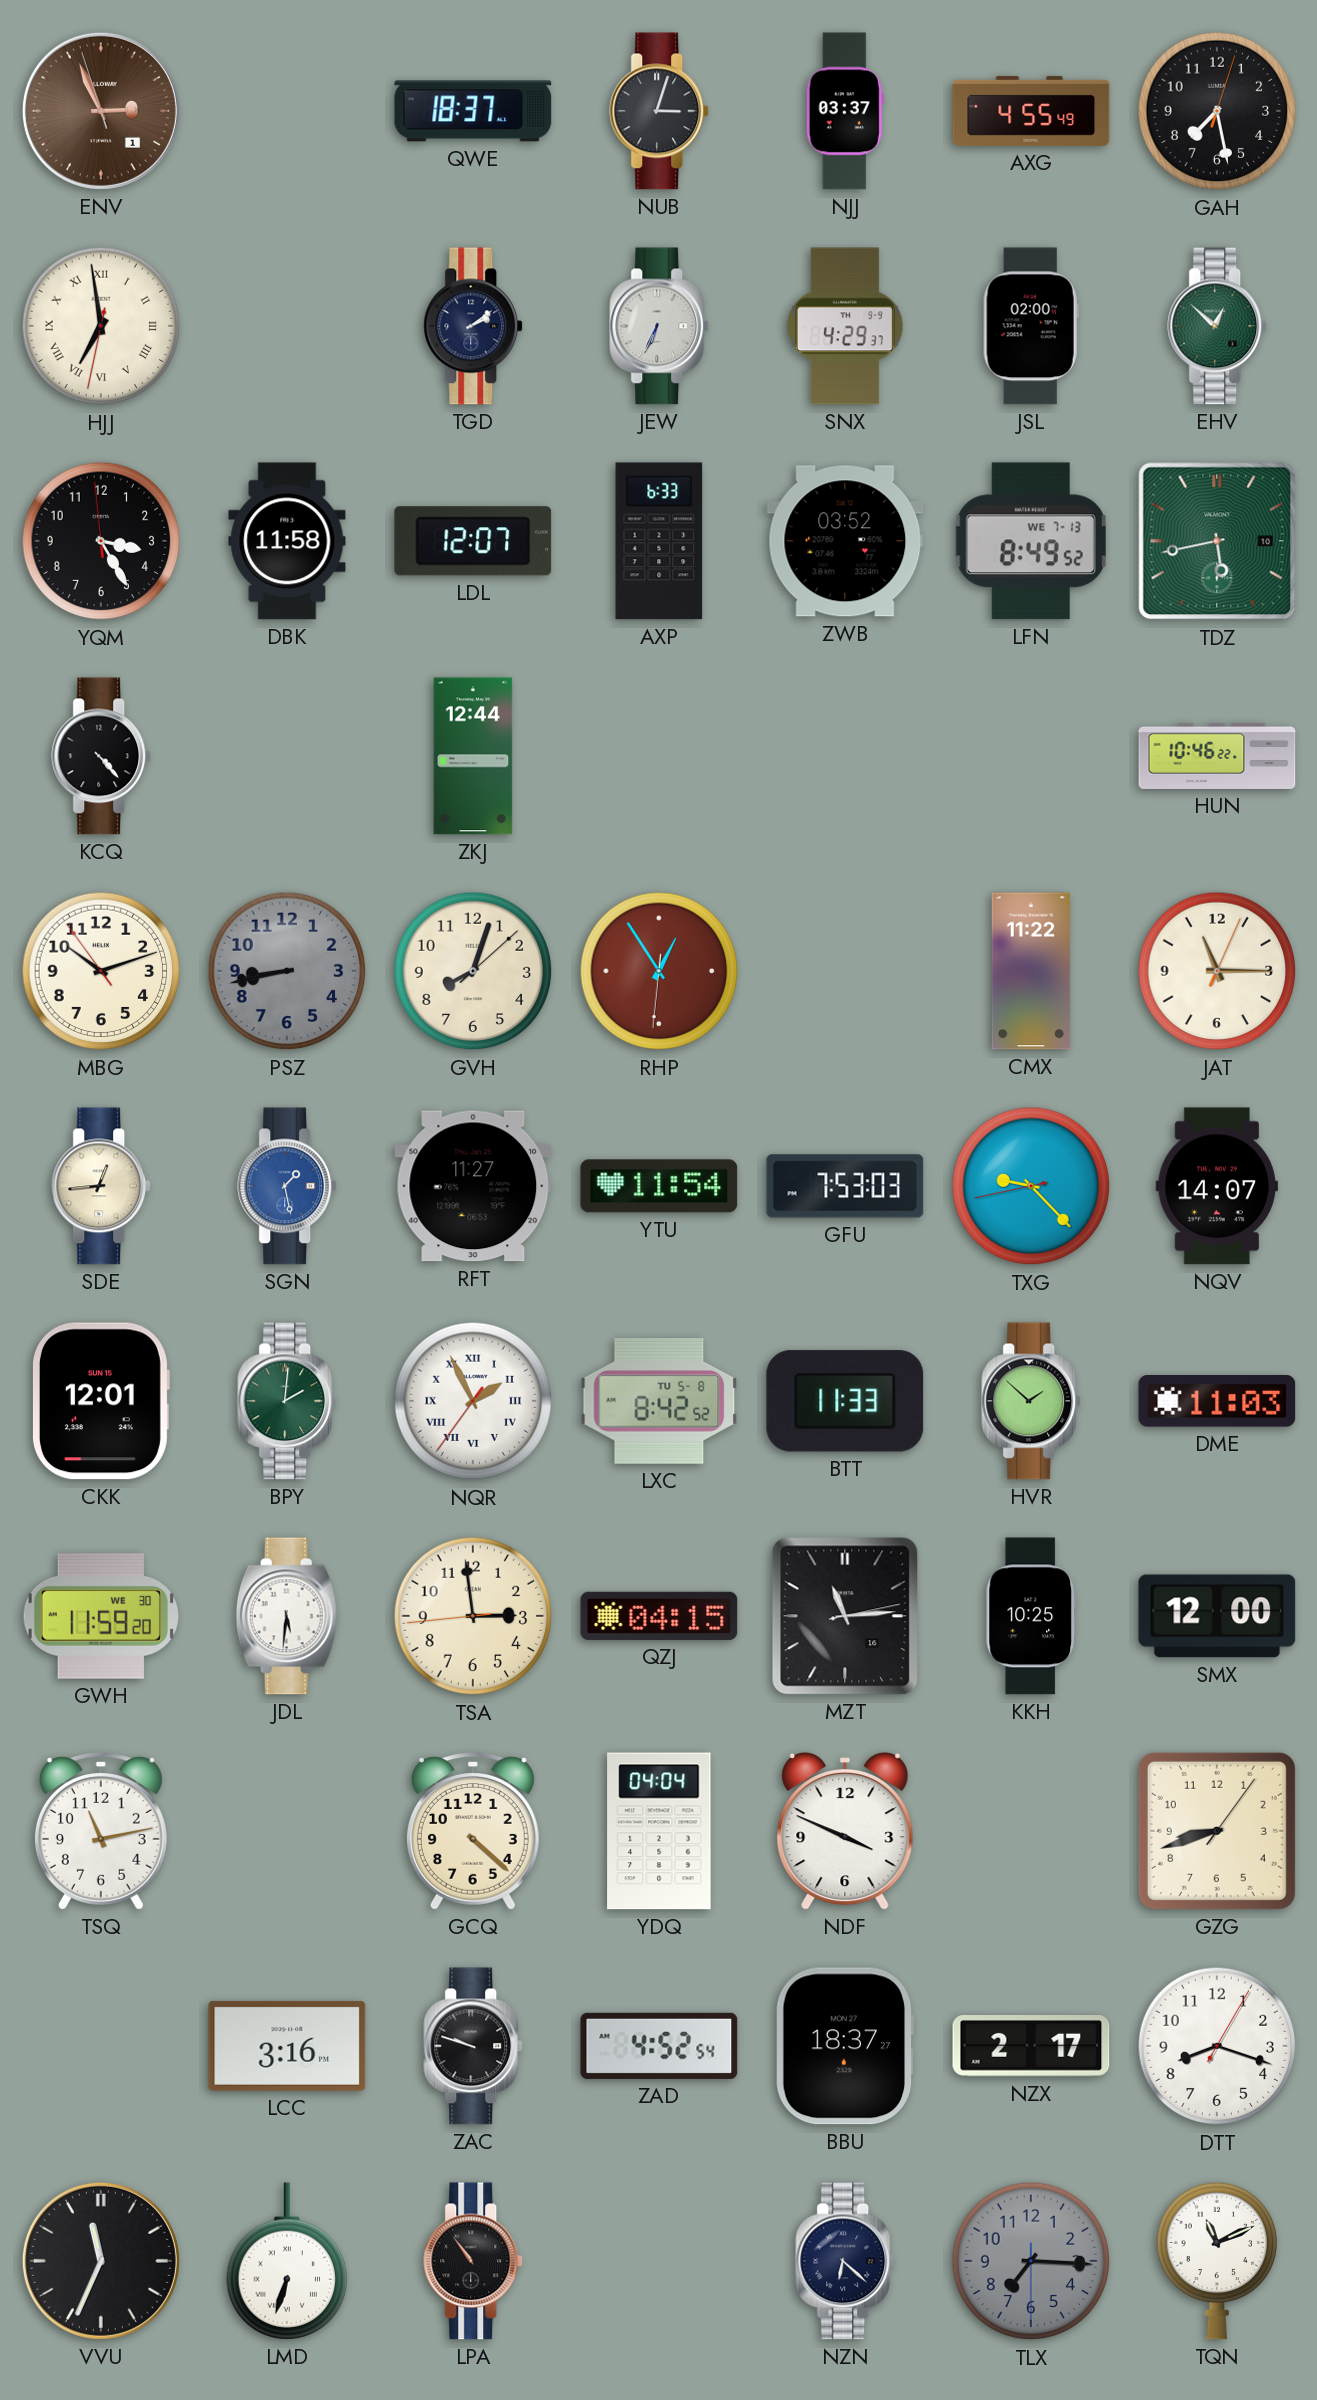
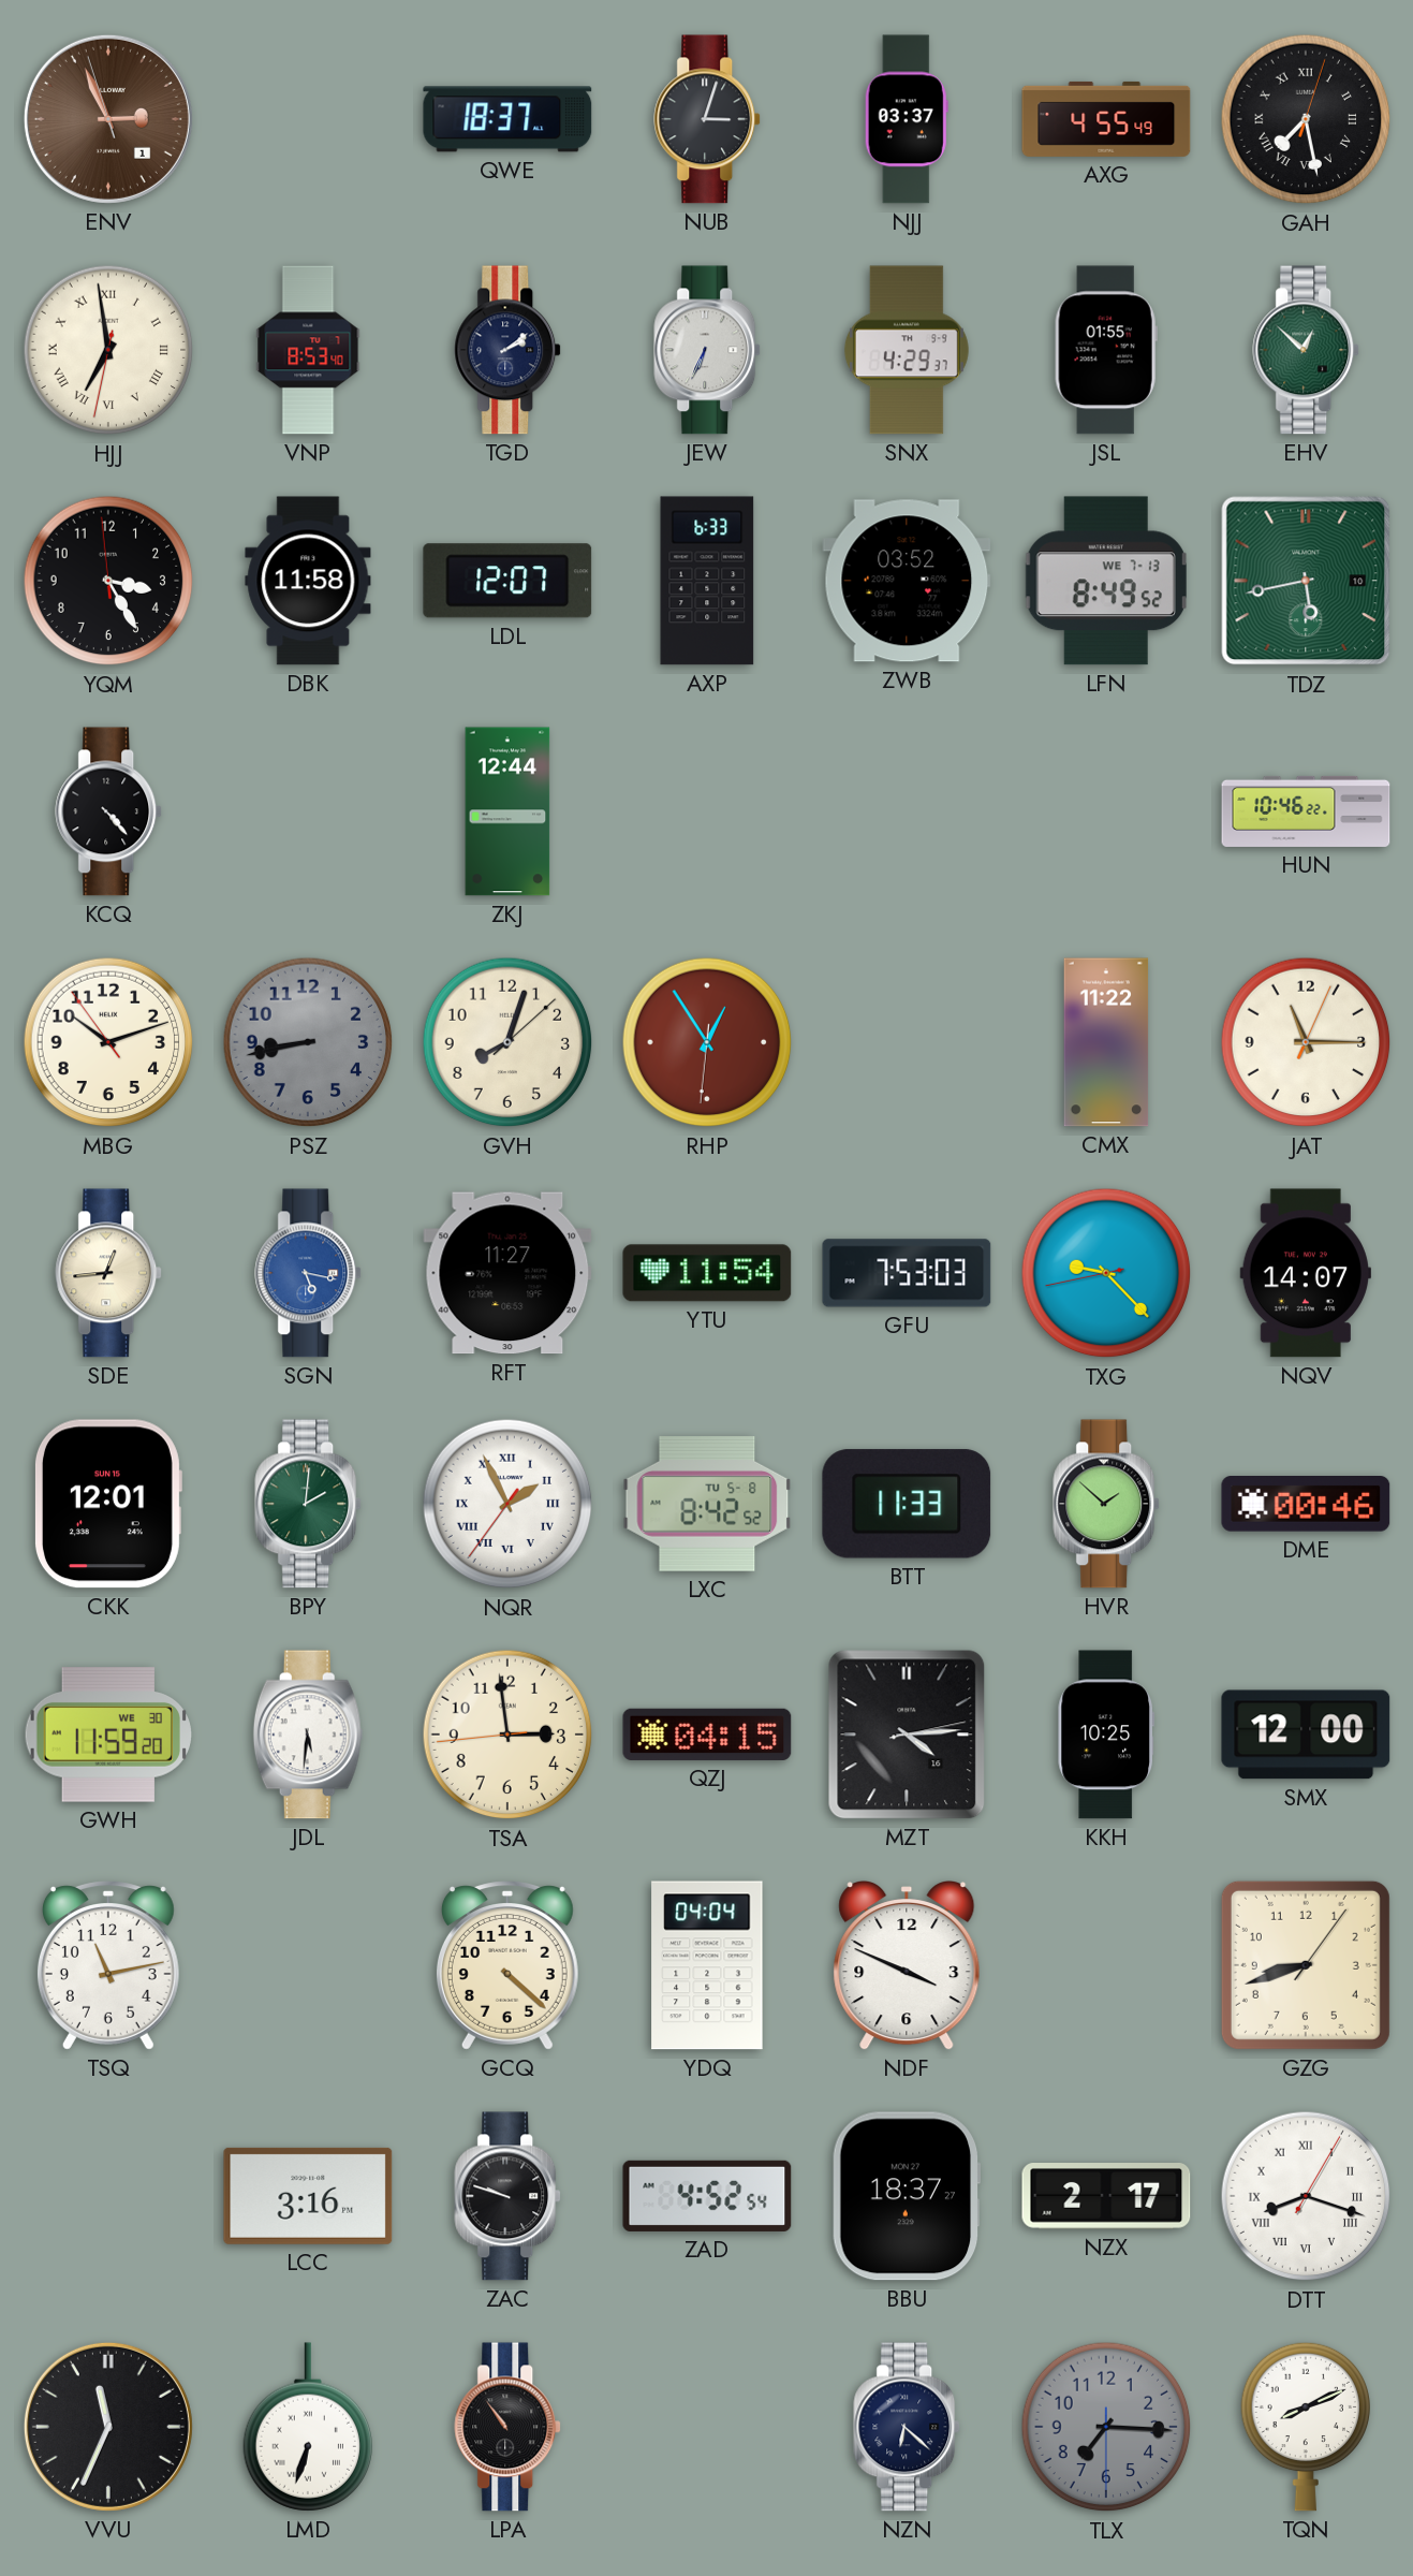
GAH numerals: Arabic -> Roman
VNP: none -> 8:53
JSL: 02:00 -> 01:55
SGN: 1:28 -> 5:17
DME: 11:03 -> 00:46
MZT: 11:14 -> 4:14
DTT numerals: Arabic -> Roman
TQN: 11:11 -> 8:11
